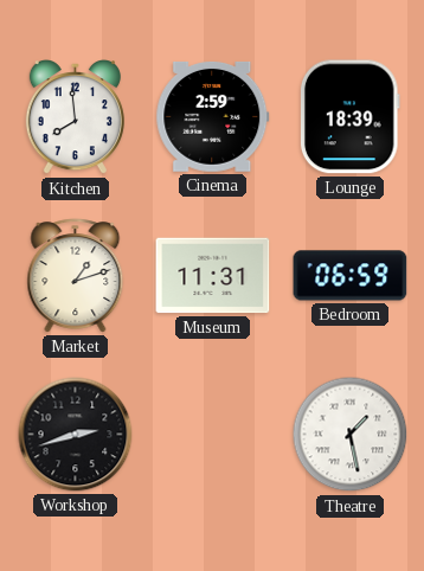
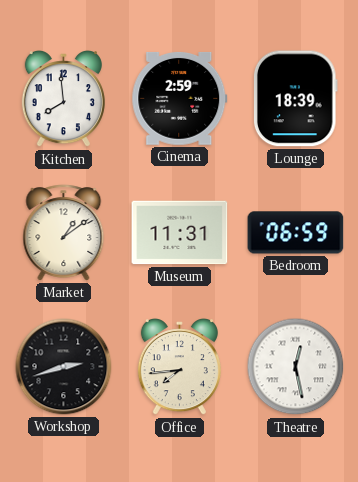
Market: 1:12 -> 1:09
Office: none -> 7:44
Theatre: 1:28 -> 12:28
